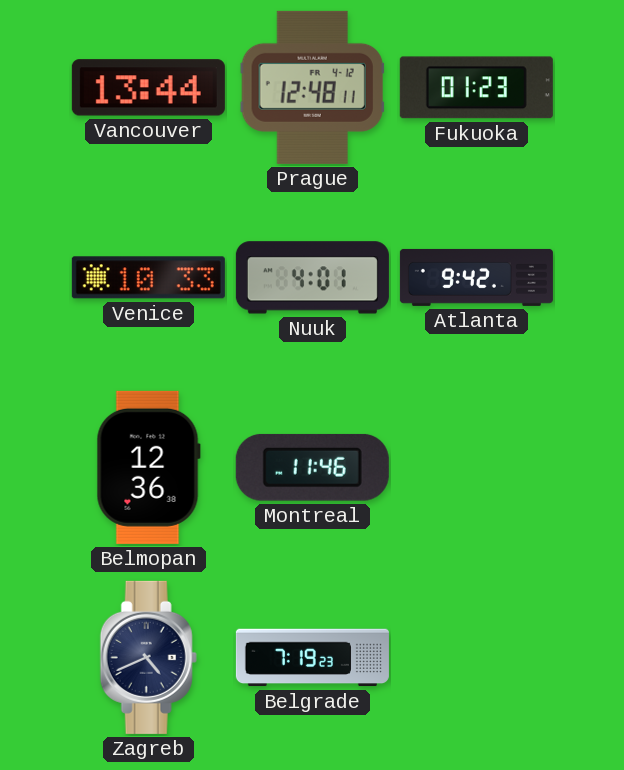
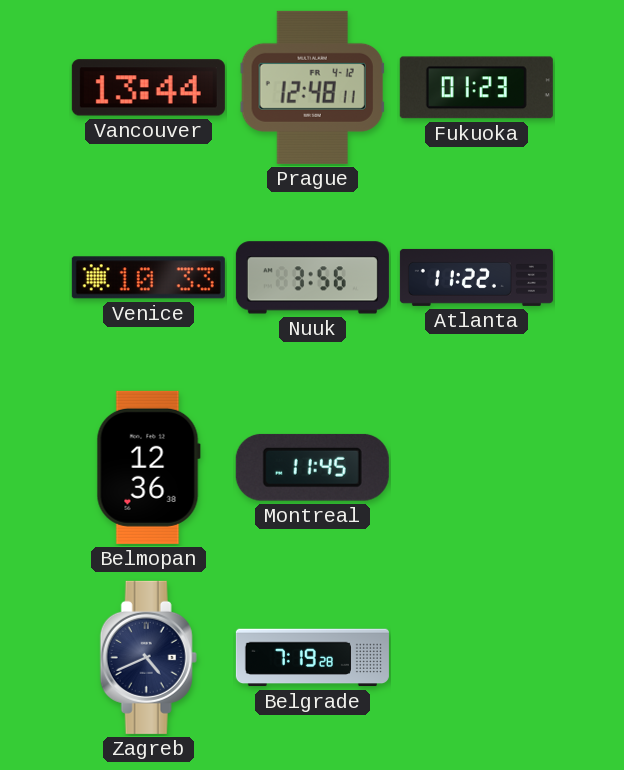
Nuuk: 4:01 -> 3:56
Atlanta: 9:42 -> 11:22
Montreal: 11:46 -> 11:45
Belgrade: 7:19:23 -> 7:19:28
